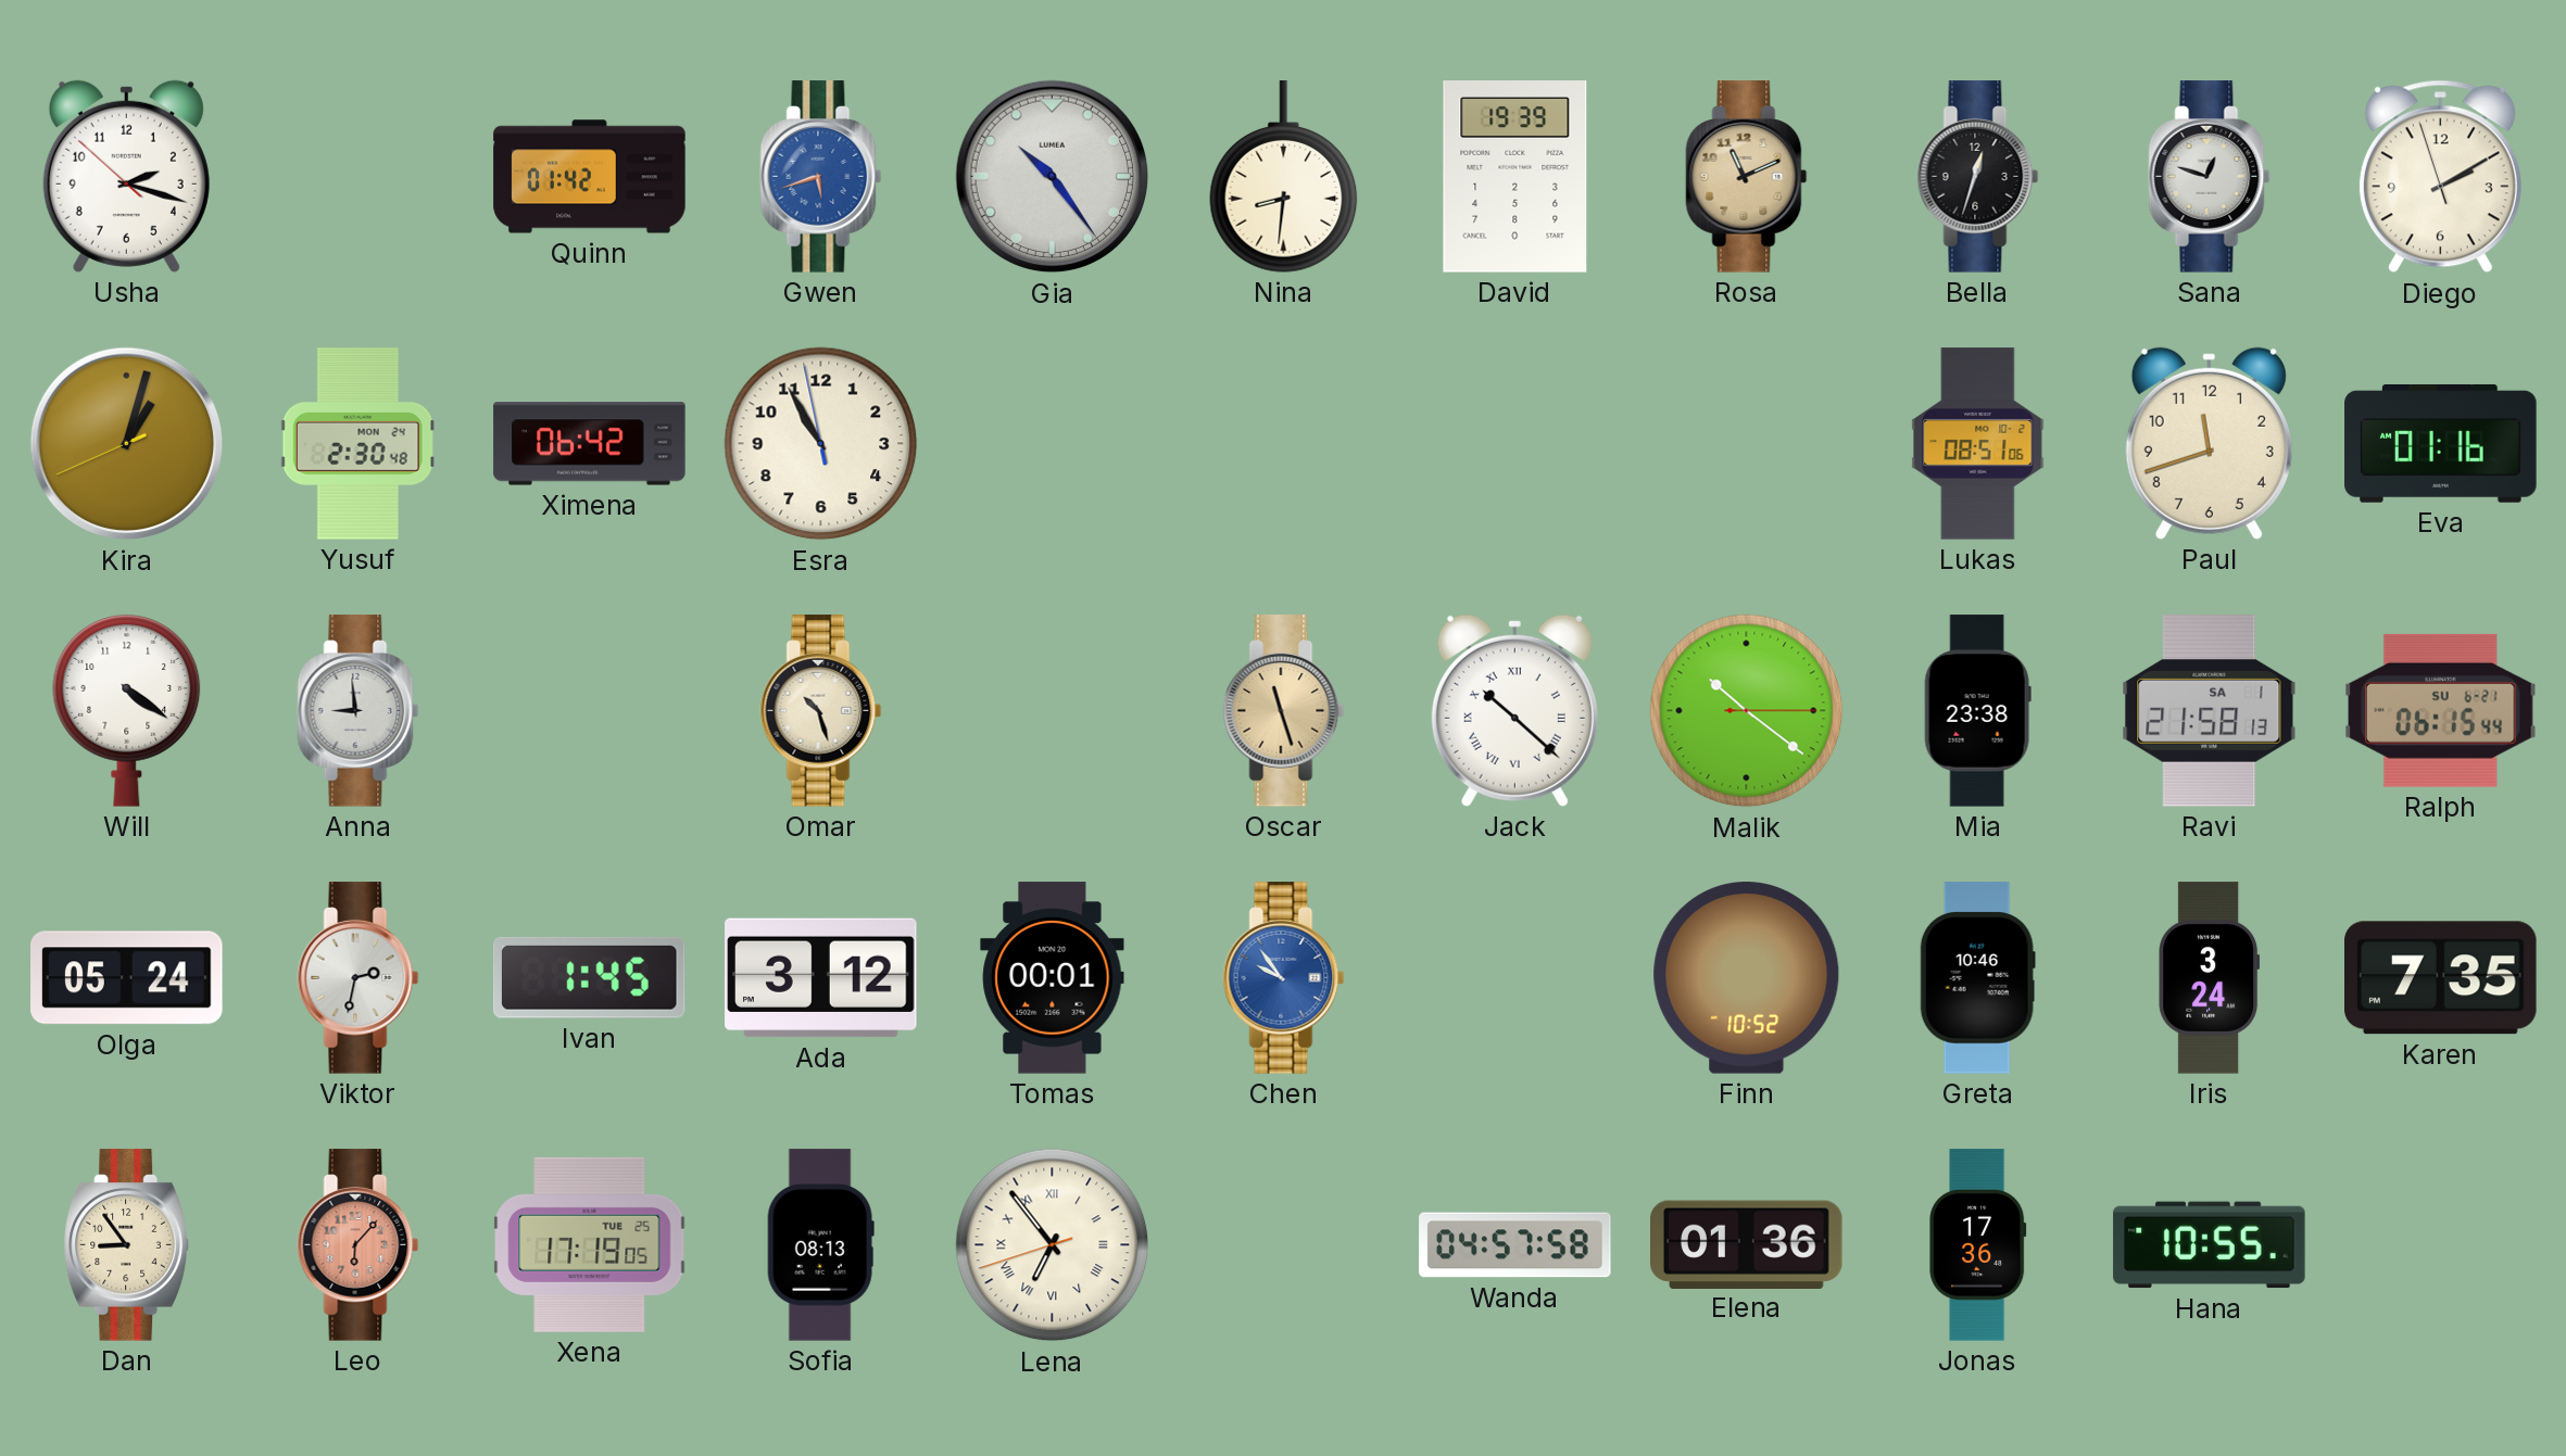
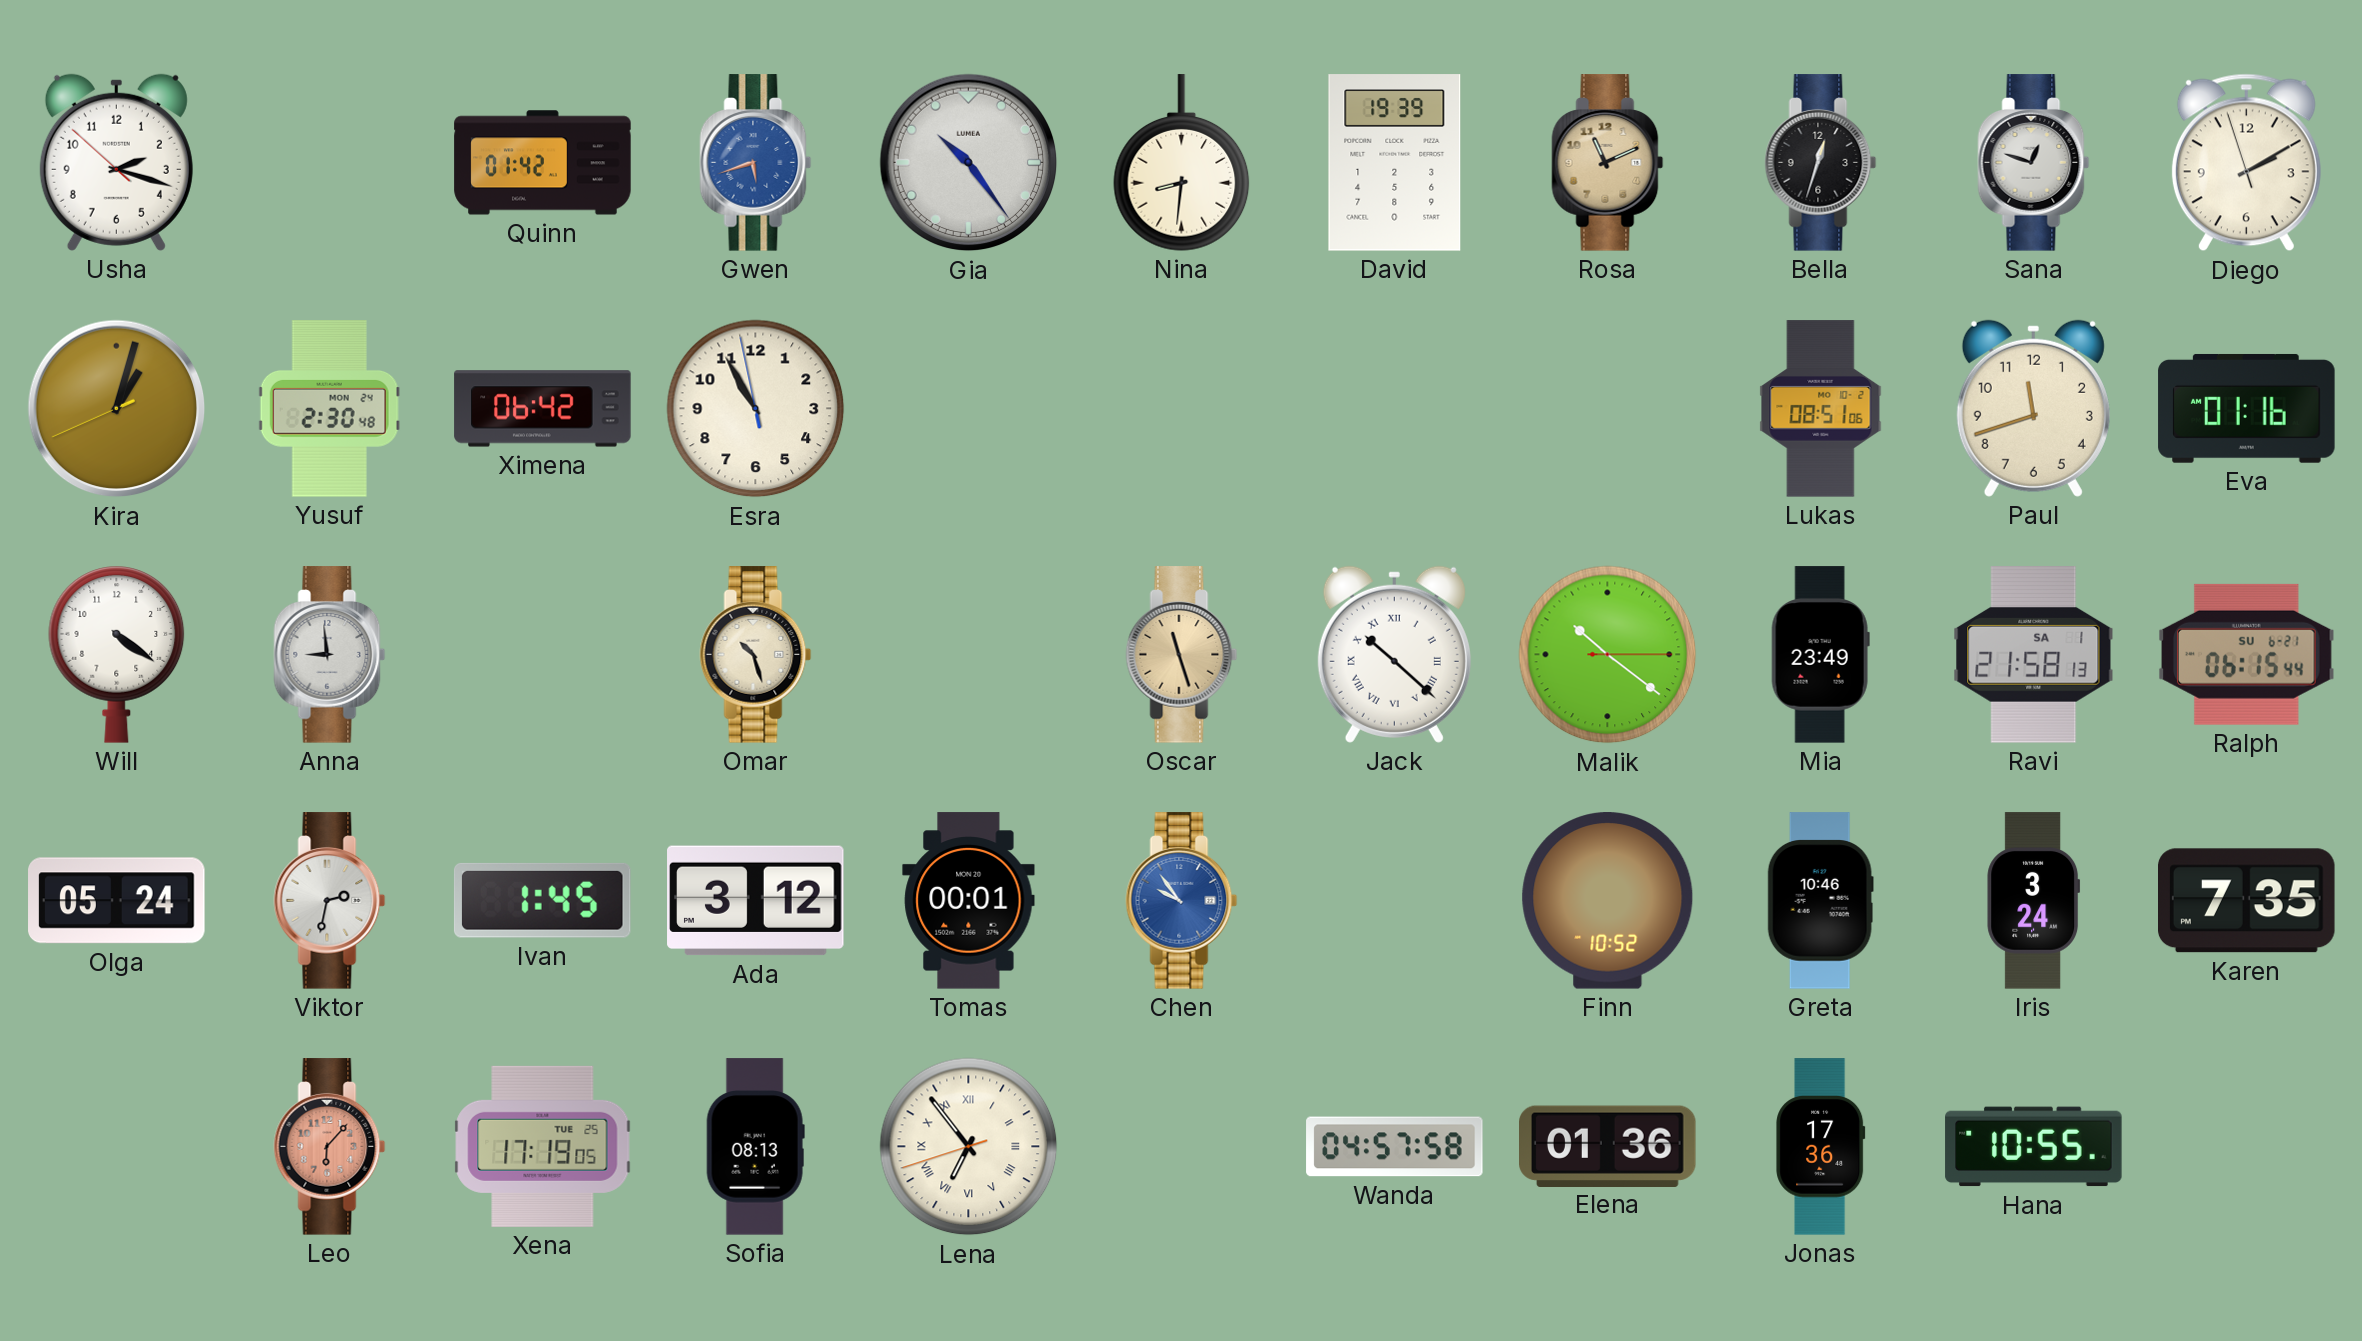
Mia: 23:38 -> 23:49
Dan: 8:54 -> none
